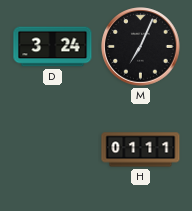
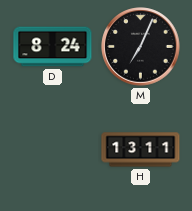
D: 3:24 -> 8:24
H: 01:11 -> 13:11
